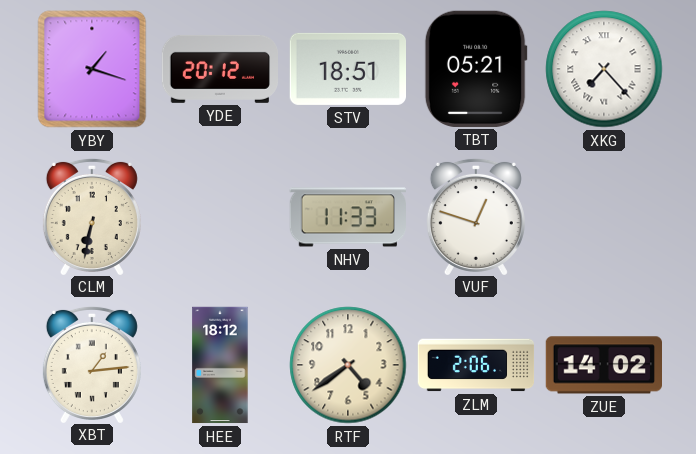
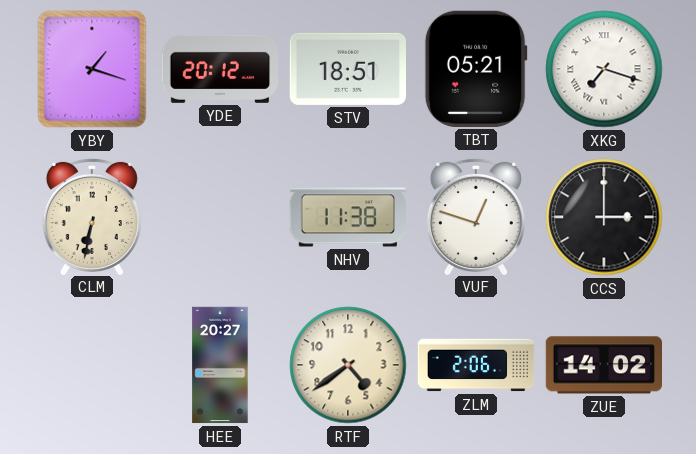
XKG: 7:23 -> 7:18
NHV: 11:33 -> 11:38
CCS: none -> 3:00
XBT: 1:14 -> none
HEE: 18:12 -> 20:27
